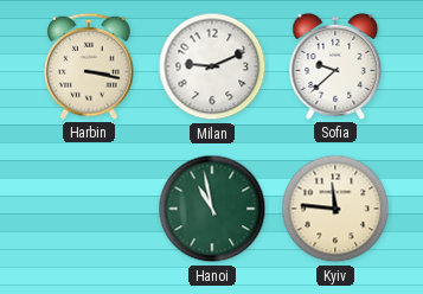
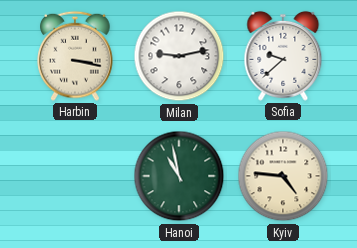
Milan: 9:11 -> 9:13
Kyiv: 11:46 -> 4:46
